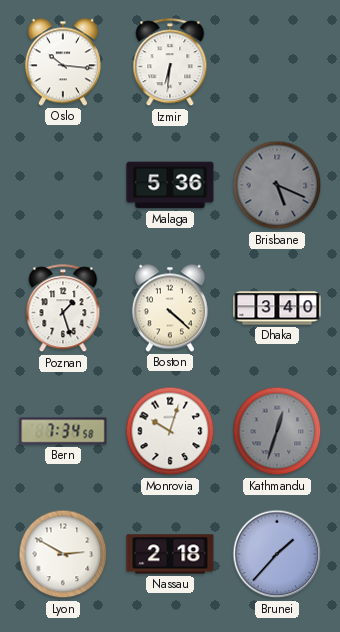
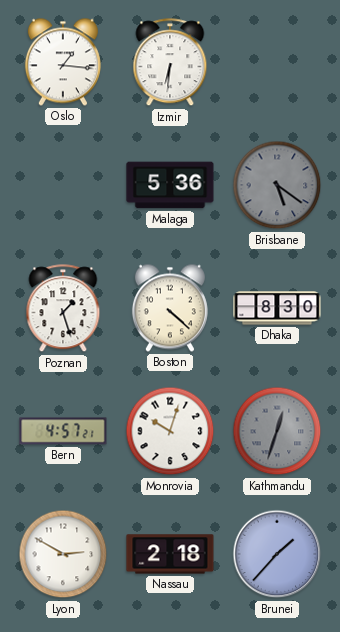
Oslo: 10:16 -> 1:16
Brisbane: 5:19 -> 5:21
Dhaka: 3:40 -> 8:30
Bern: 7:34 -> 4:57
